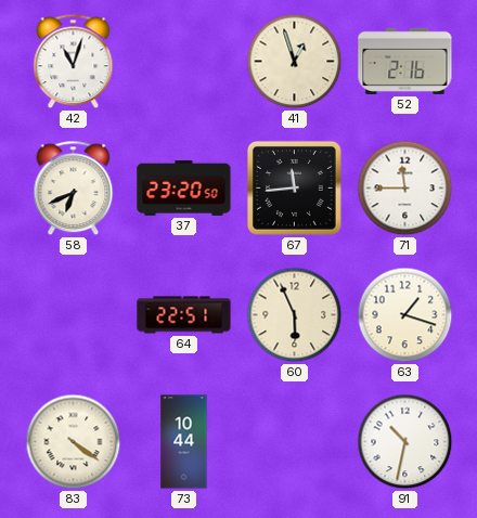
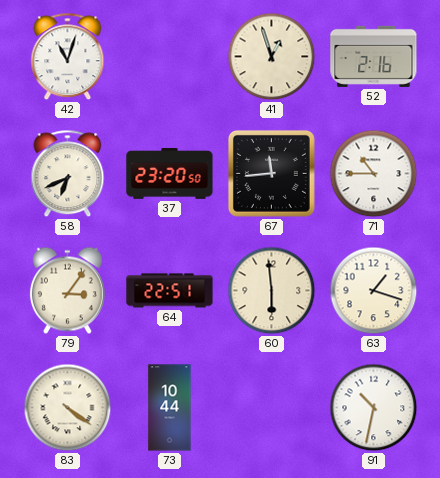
71: 11:45 -> 10:45
79: none -> 3:06
60: 5:56 -> 5:59
